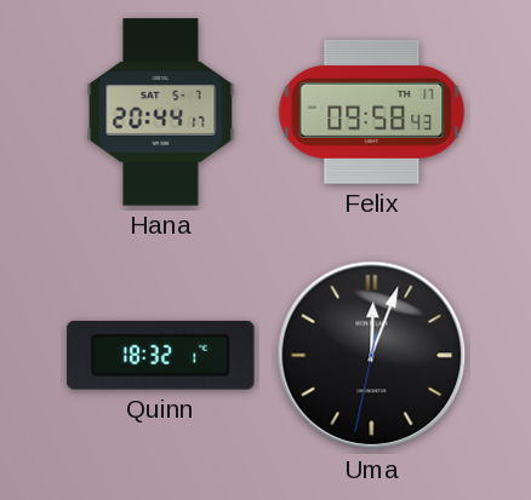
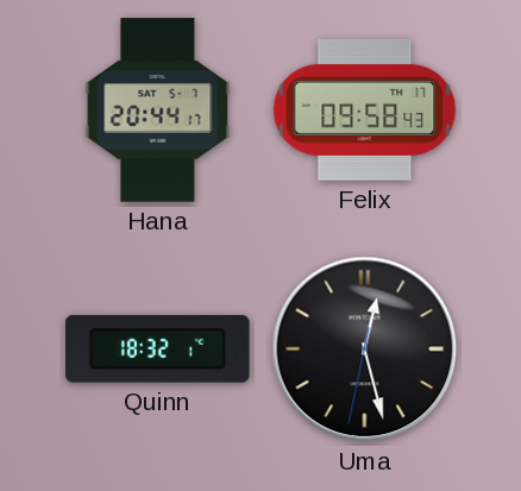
Uma: 12:03 -> 12:27
